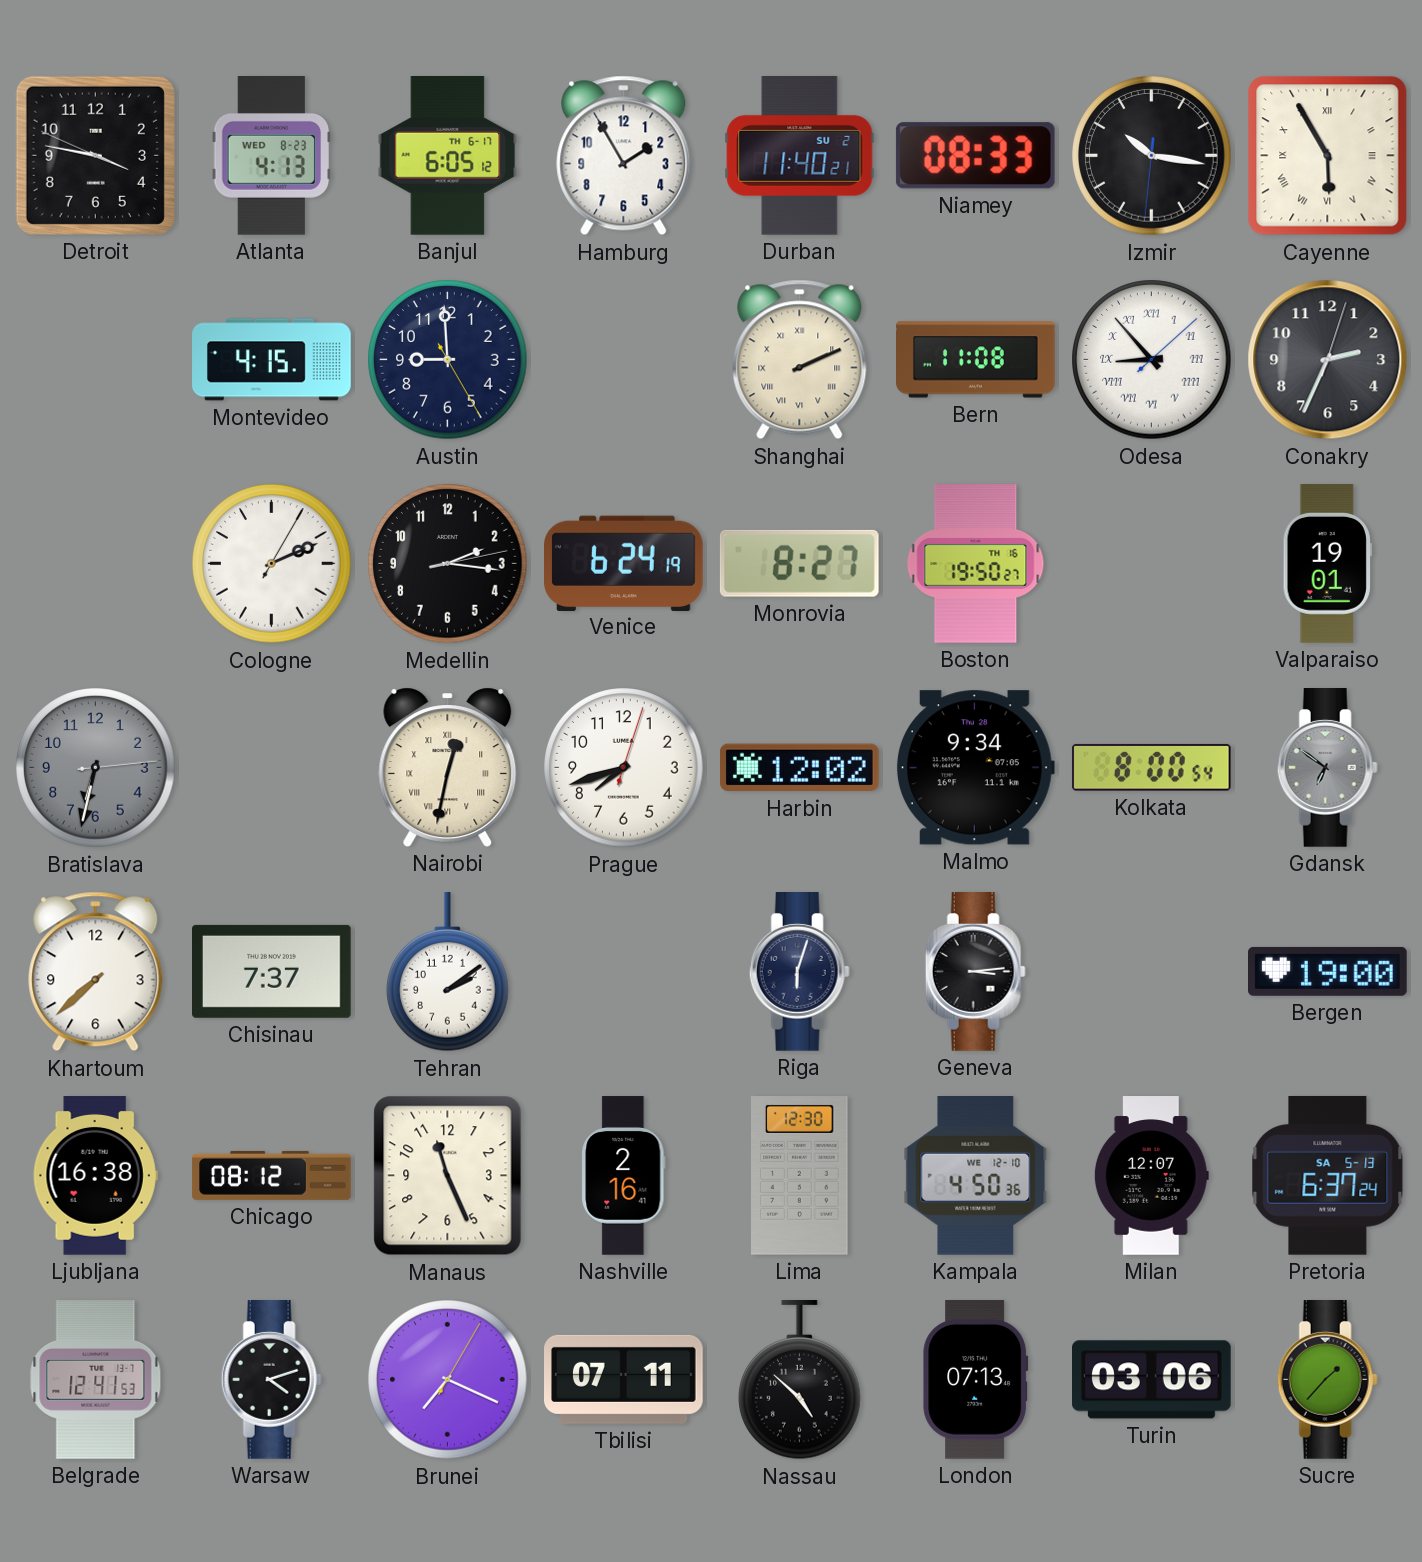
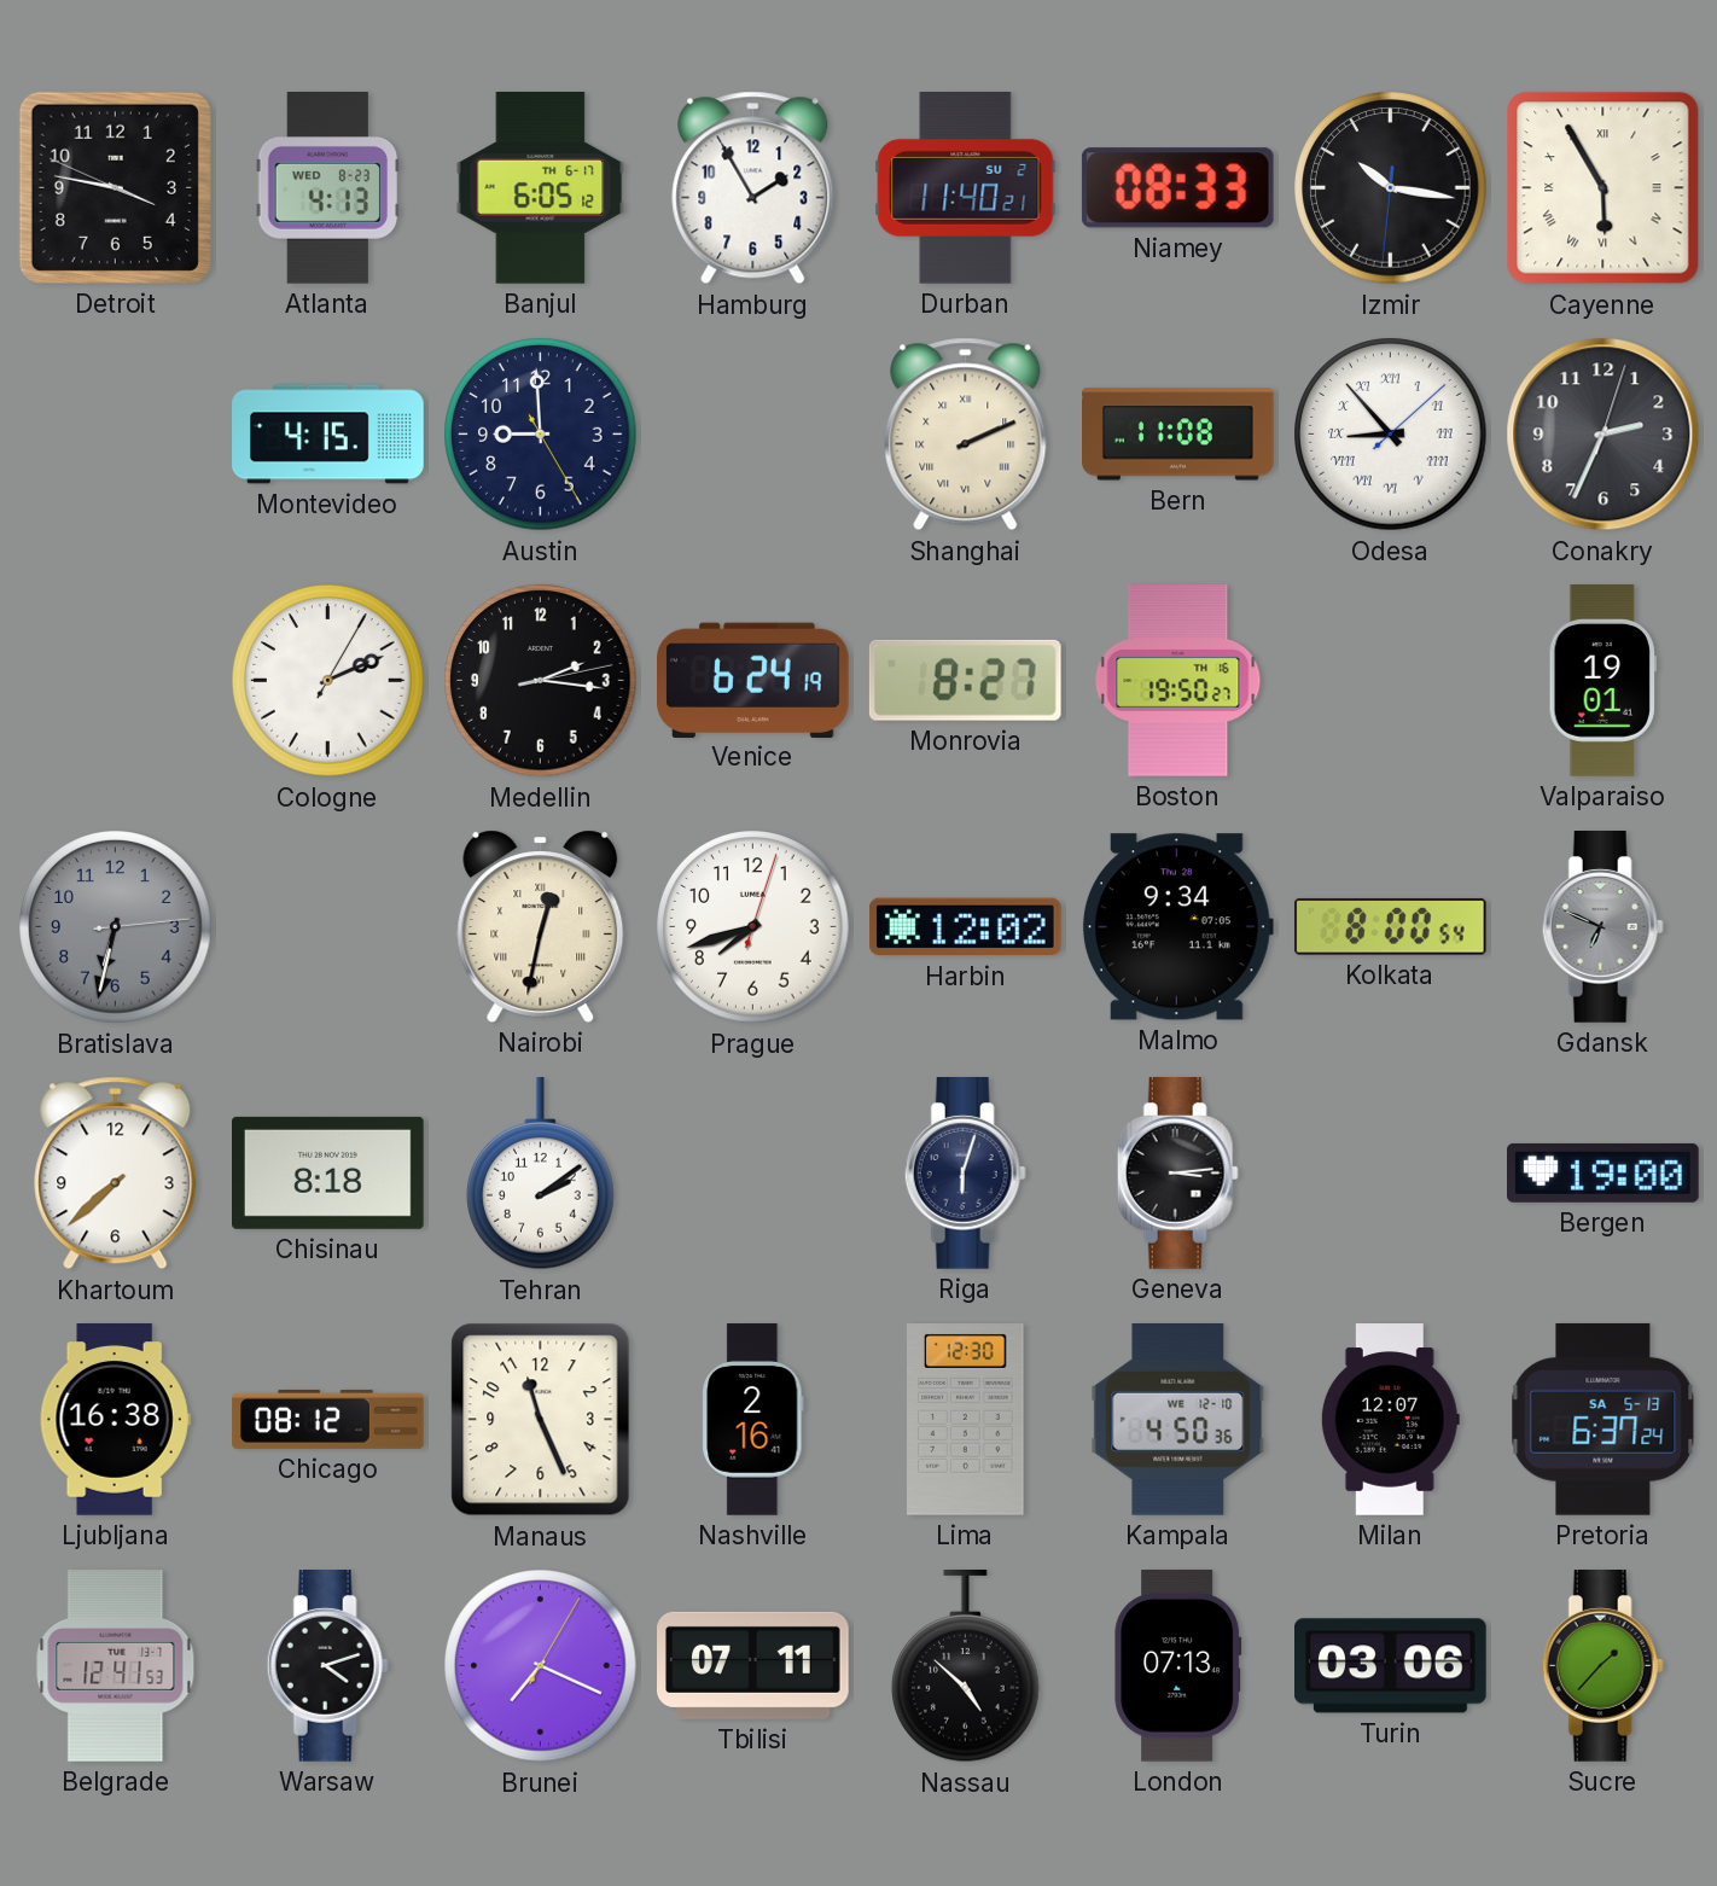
Gdansk: 6:51 -> 6:49
Chisinau: 7:37 -> 8:18
